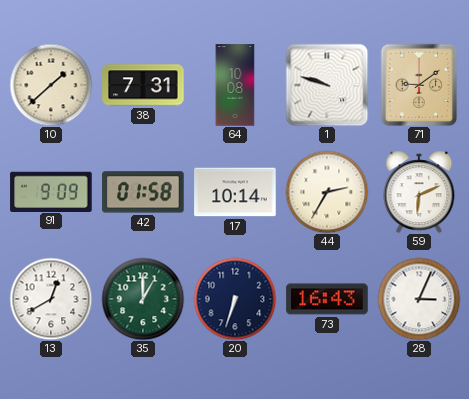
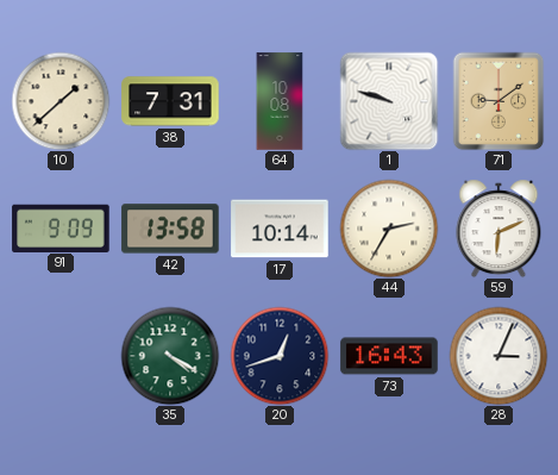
42: 01:58 -> 13:58
13: 12:40 -> none
35: 1:00 -> 4:20
20: 6:33 -> 12:42
